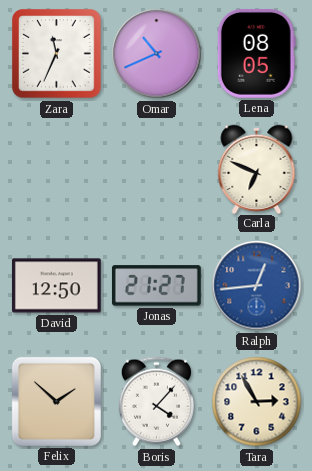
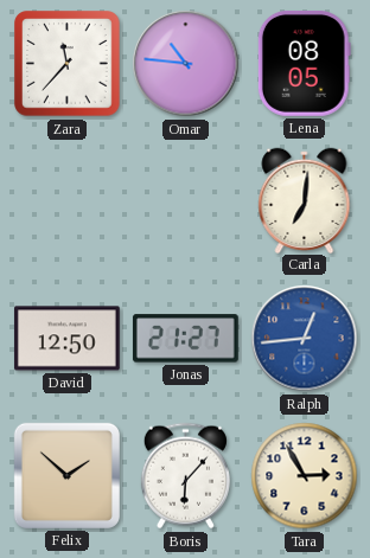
Zara: 11:34 -> 11:37
Omar: 10:41 -> 10:46
Carla: 6:49 -> 7:01
Boris: 4:07 -> 6:07
